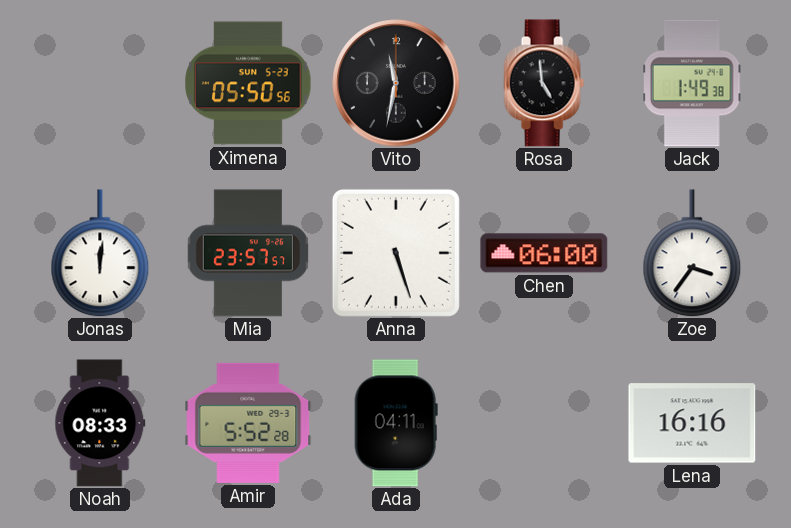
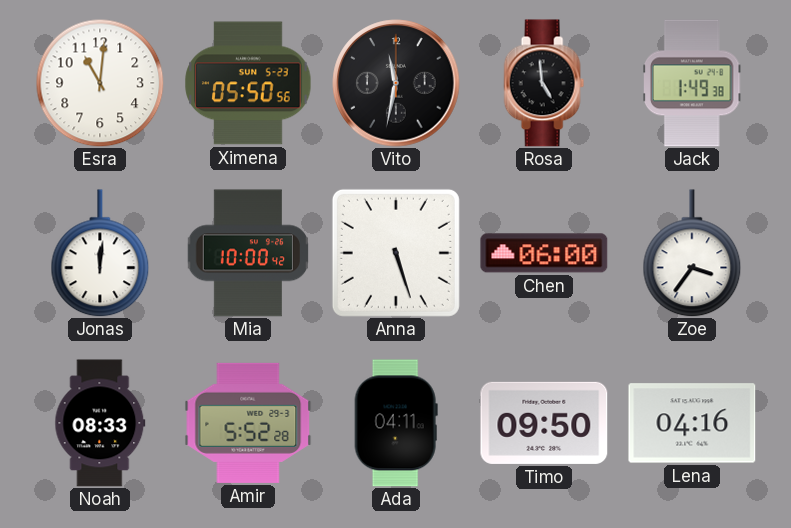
Esra: none -> 11:01
Mia: 23:57 -> 10:00
Timo: none -> 09:50
Lena: 16:16 -> 04:16
